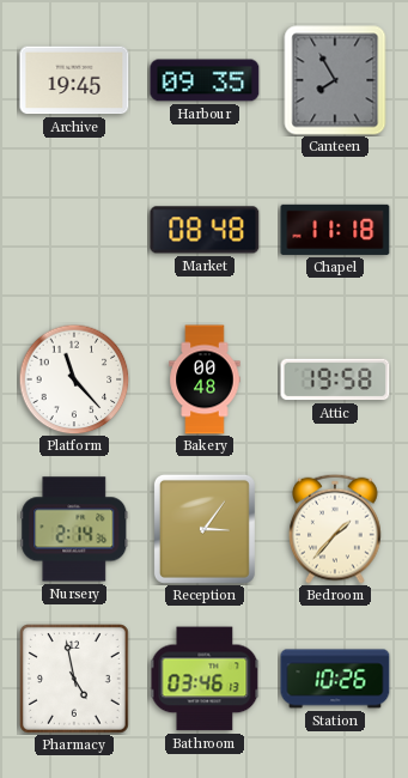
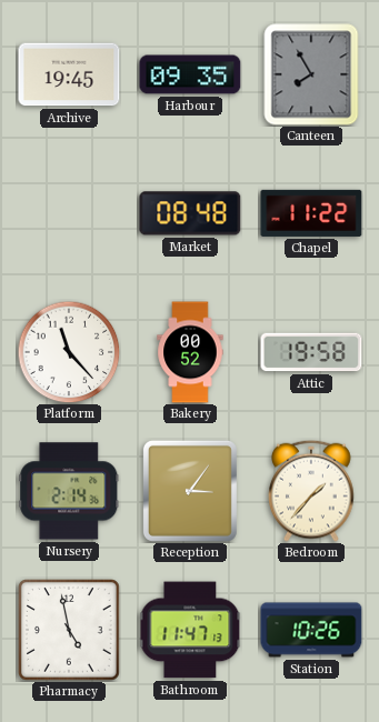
Chapel: 11:18 -> 11:22
Bakery: 00:48 -> 00:52
Bathroom: 03:46 -> 11:47
